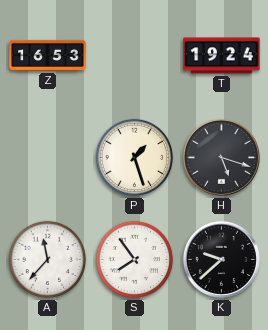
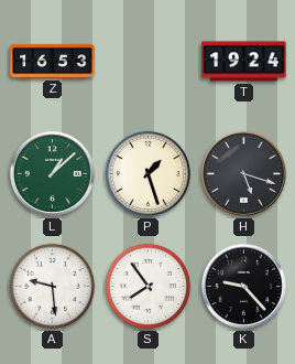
L: none -> 1:08
A: 11:37 -> 9:29
K: 9:38 -> 9:23
